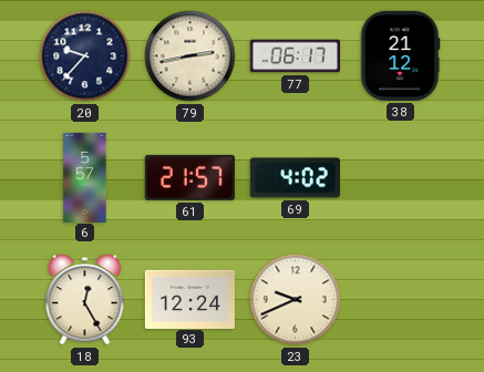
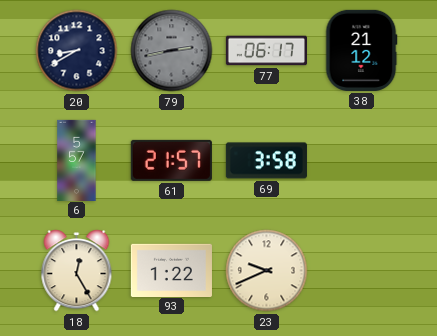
20: 9:37 -> 8:40
79 dial: cream -> grey
69: 4:02 -> 3:58
93: 12:24 -> 1:22
